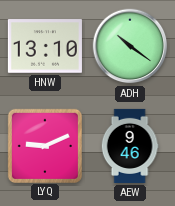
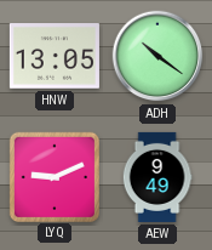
HNW: 13:10 -> 13:05
AEW: 9:46 -> 9:49
